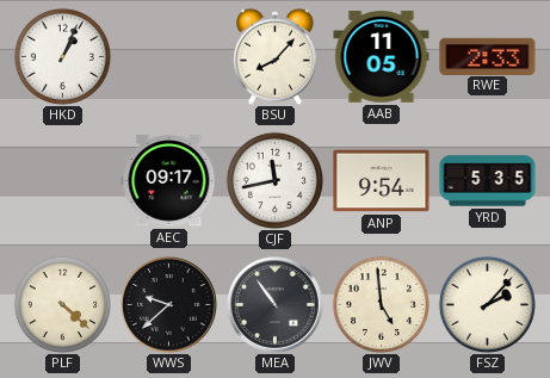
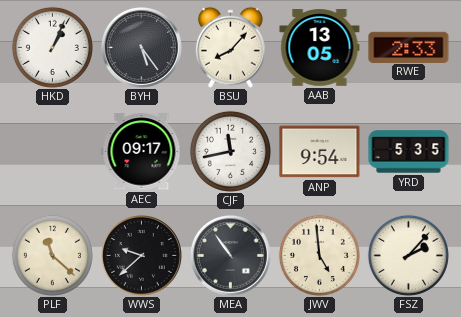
BYH: none -> 5:24
AAB: 11:05 -> 13:05
PLF: 4:22 -> 11:22
